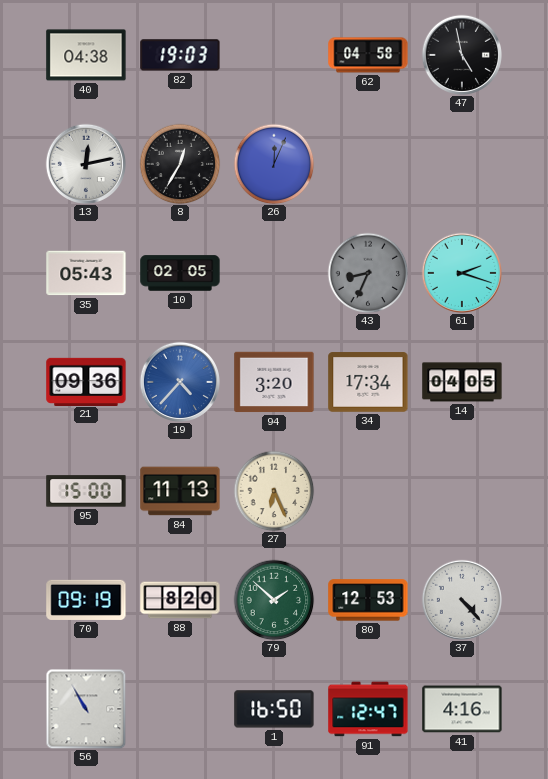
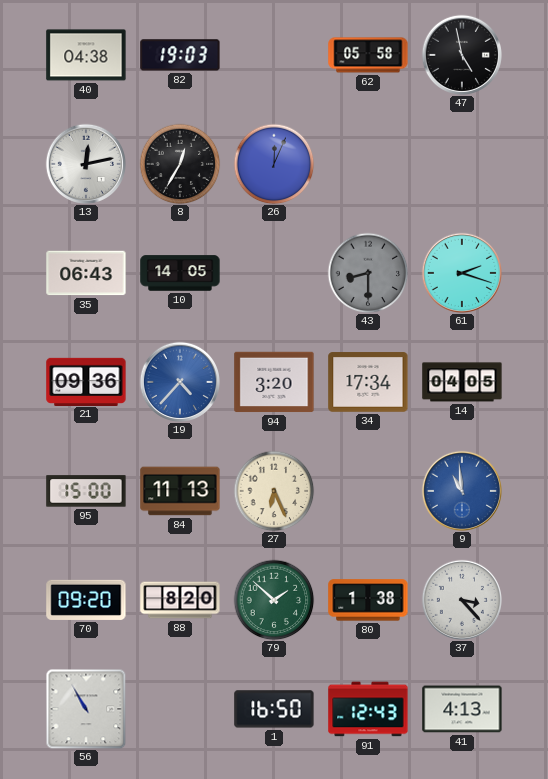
62: 04:58 -> 05:58
35: 05:43 -> 06:43
10: 02:05 -> 14:05
43: 8:34 -> 8:30
9: none -> 10:59
70: 09:19 -> 09:20
80: 12:53 -> 1:38
37: 4:23 -> 3:23
91: 12:47 -> 12:43
41: 4:16 -> 4:13
